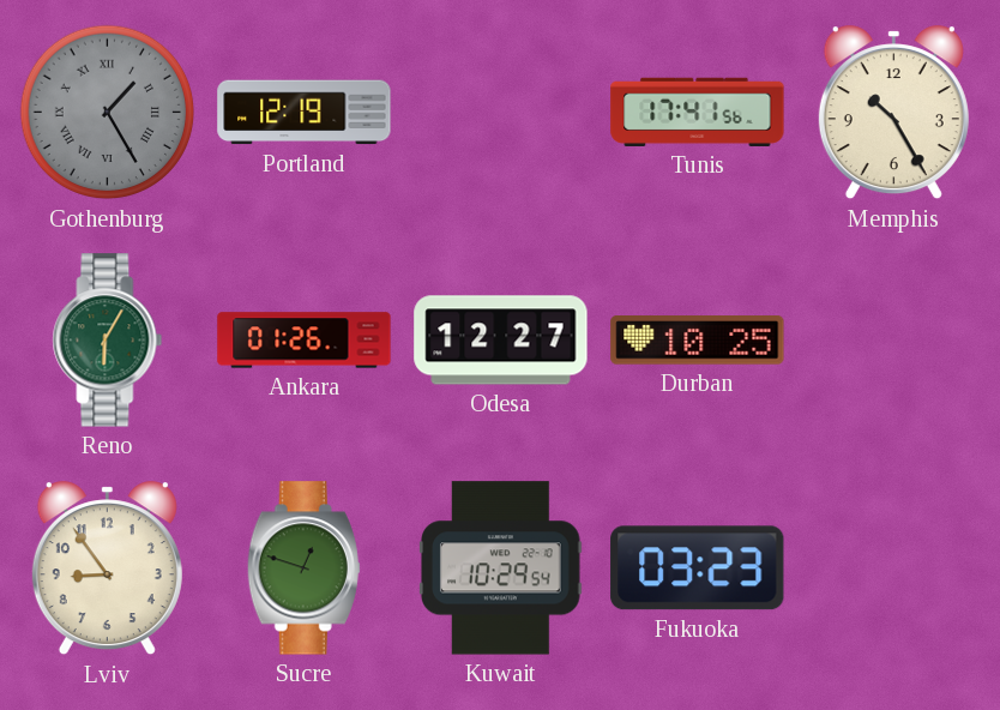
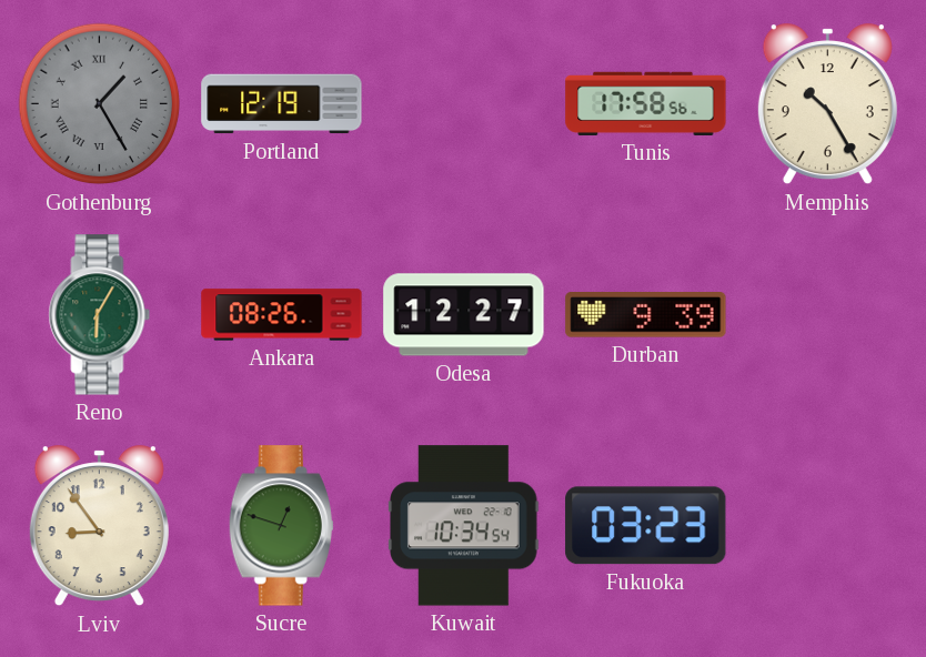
Tunis: 17:41 -> 17:58
Ankara: 01:26 -> 08:26
Durban: 10:25 -> 9:39
Kuwait: 10:29 -> 10:34
